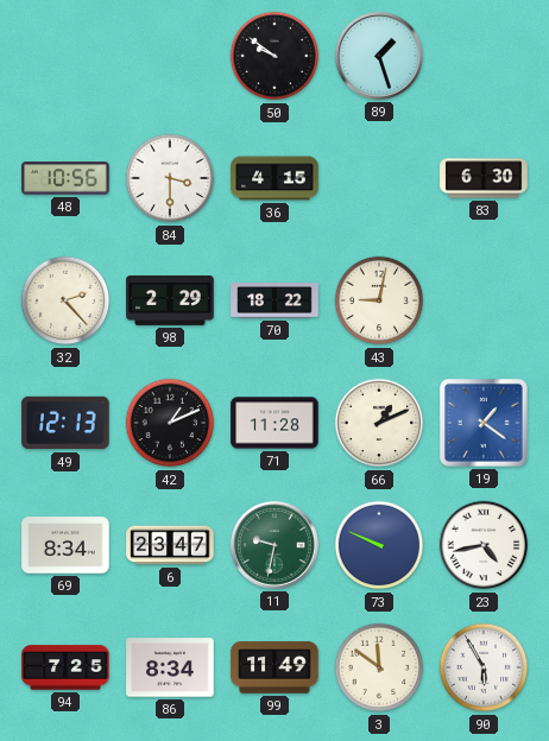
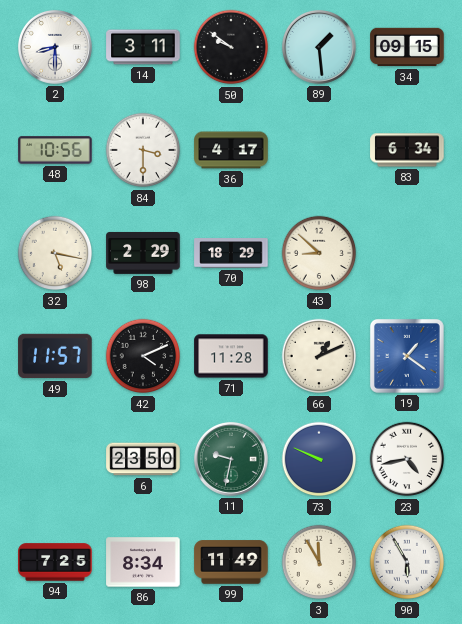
2: none -> 8:30
14: none -> 3:11
89: 1:27 -> 1:29
34: none -> 09:15
36: 4:15 -> 4:17
83: 6:30 -> 6:34
32: 2:23 -> 5:17
70: 18:22 -> 18:29
43: 9:02 -> 8:52
49: 12:13 -> 11:57
42: 1:11 -> 4:11
69: 8:34 -> none
6: 23:47 -> 23:50
3: 11:51 -> 11:55
